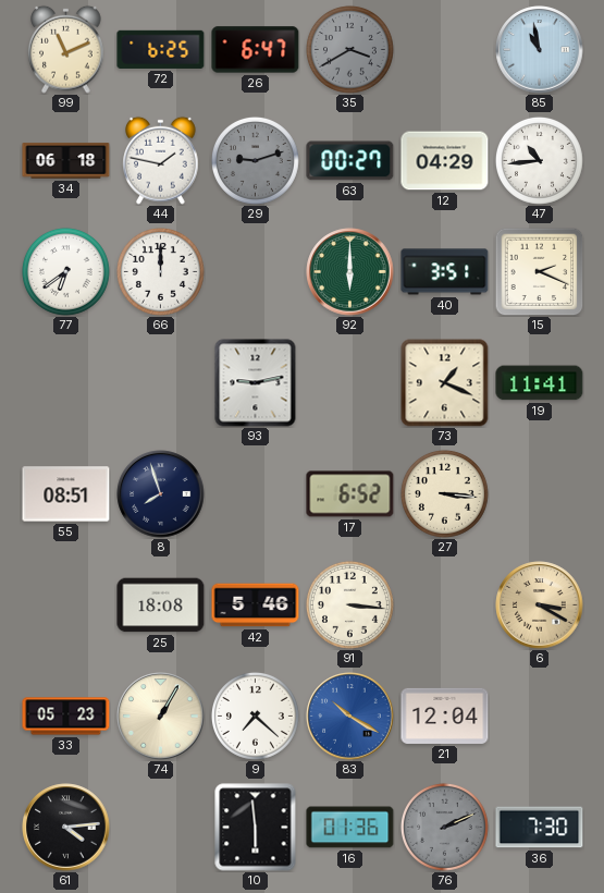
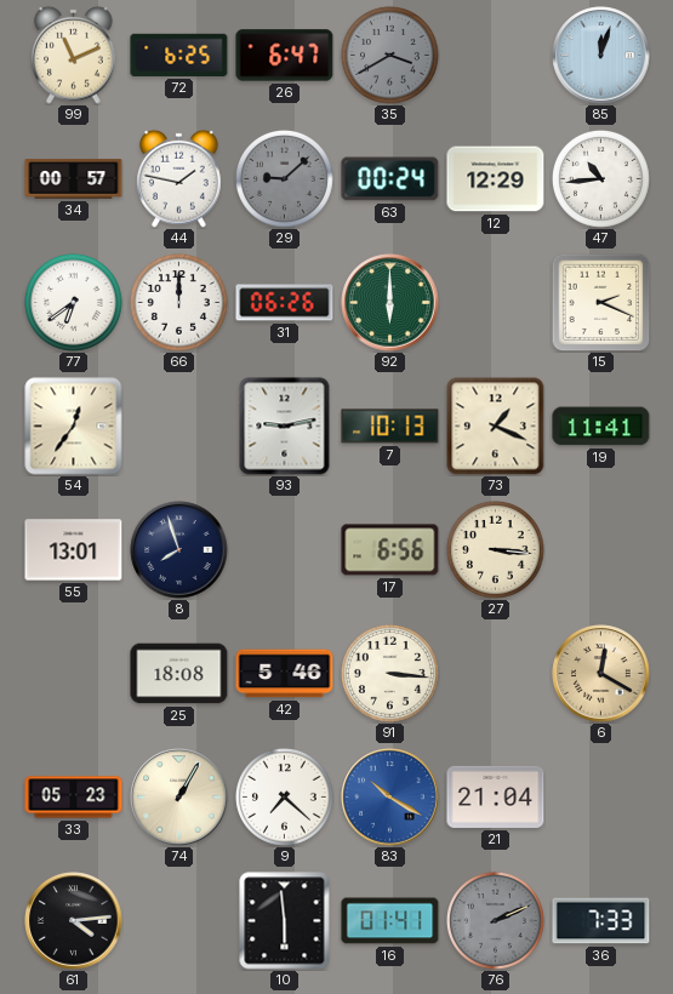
85: 10:58 -> 12:03
34: 06:18 -> 00:57
29: 9:12 -> 9:08
63: 00:27 -> 00:24
12: 04:29 -> 12:29
31: none -> 06:26
40: 3:51 -> none
54: none -> 12:36
7: none -> 10:13
55: 08:51 -> 13:01
17: 6:52 -> 6:56
6: 3:20 -> 12:20
21: 12:04 -> 21:04
16: 01:36 -> 01:41
36: 7:30 -> 7:33
